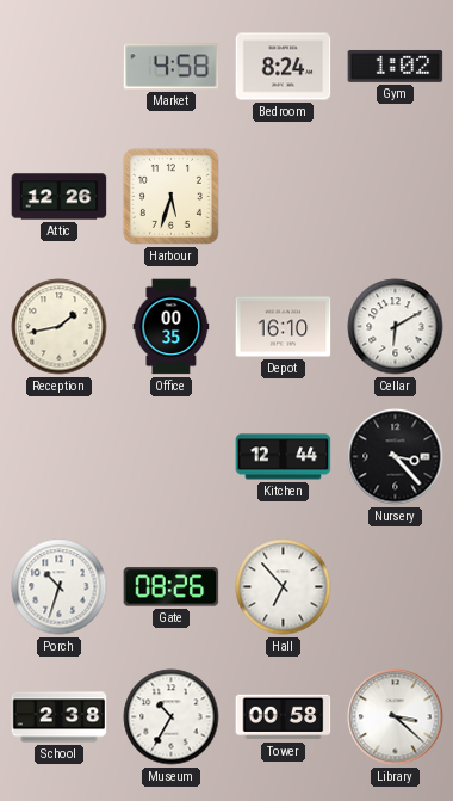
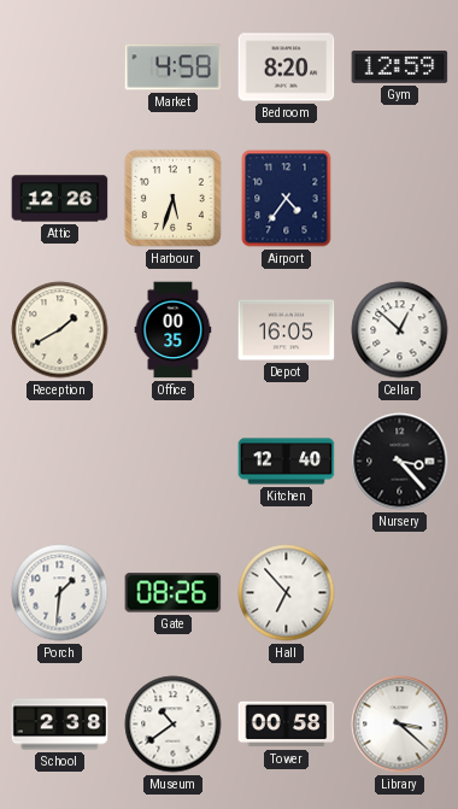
Bedroom: 8:24 -> 8:20
Gym: 1:02 -> 12:59
Airport: none -> 4:36
Reception: 1:43 -> 1:40
Depot: 16:10 -> 16:05
Cellar: 6:10 -> 12:52
Kitchen: 12:44 -> 12:40
Porch: 10:33 -> 1:31
Museum: 10:35 -> 10:39
